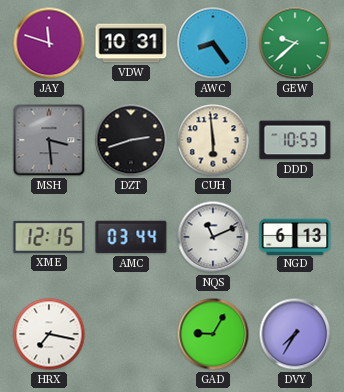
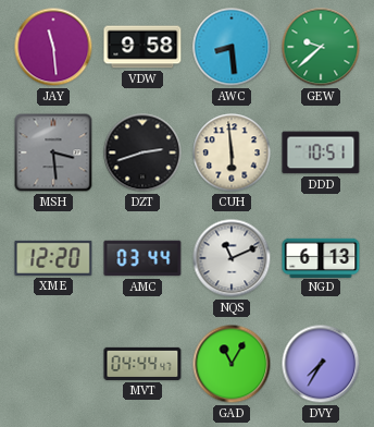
JAY: 11:48 -> 11:29
VDW: 10:31 -> 9:58
AWC: 8:24 -> 8:29
DDD: 10:53 -> 10:51
XME: 12:15 -> 12:20
HRX: 7:17 -> none
MVT: none -> 04:44
GAD: 9:05 -> 11:05
